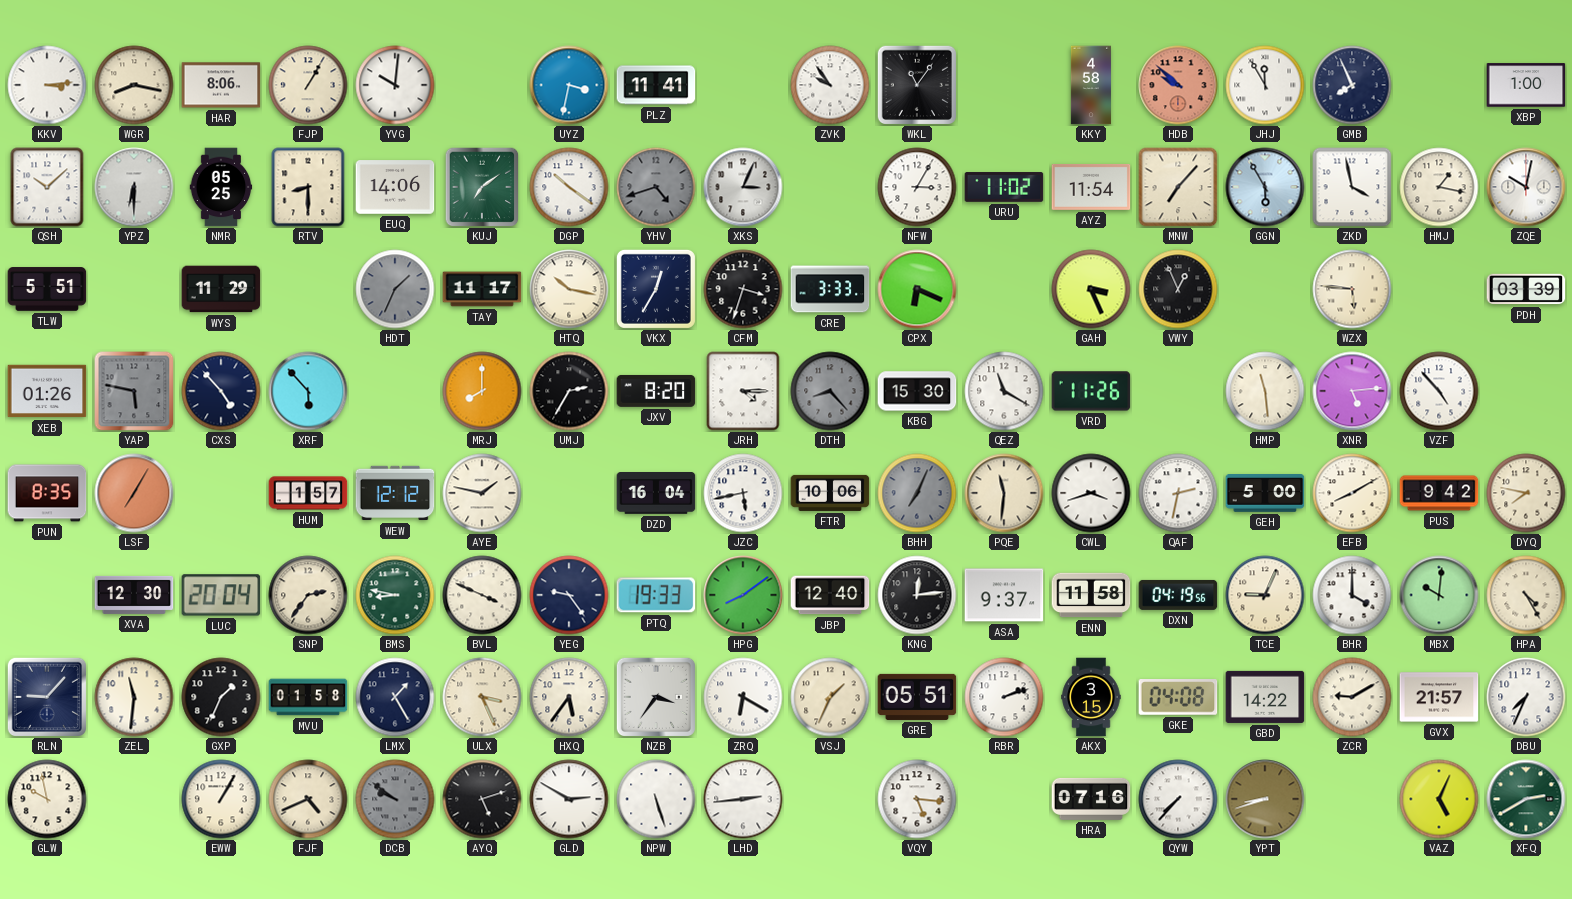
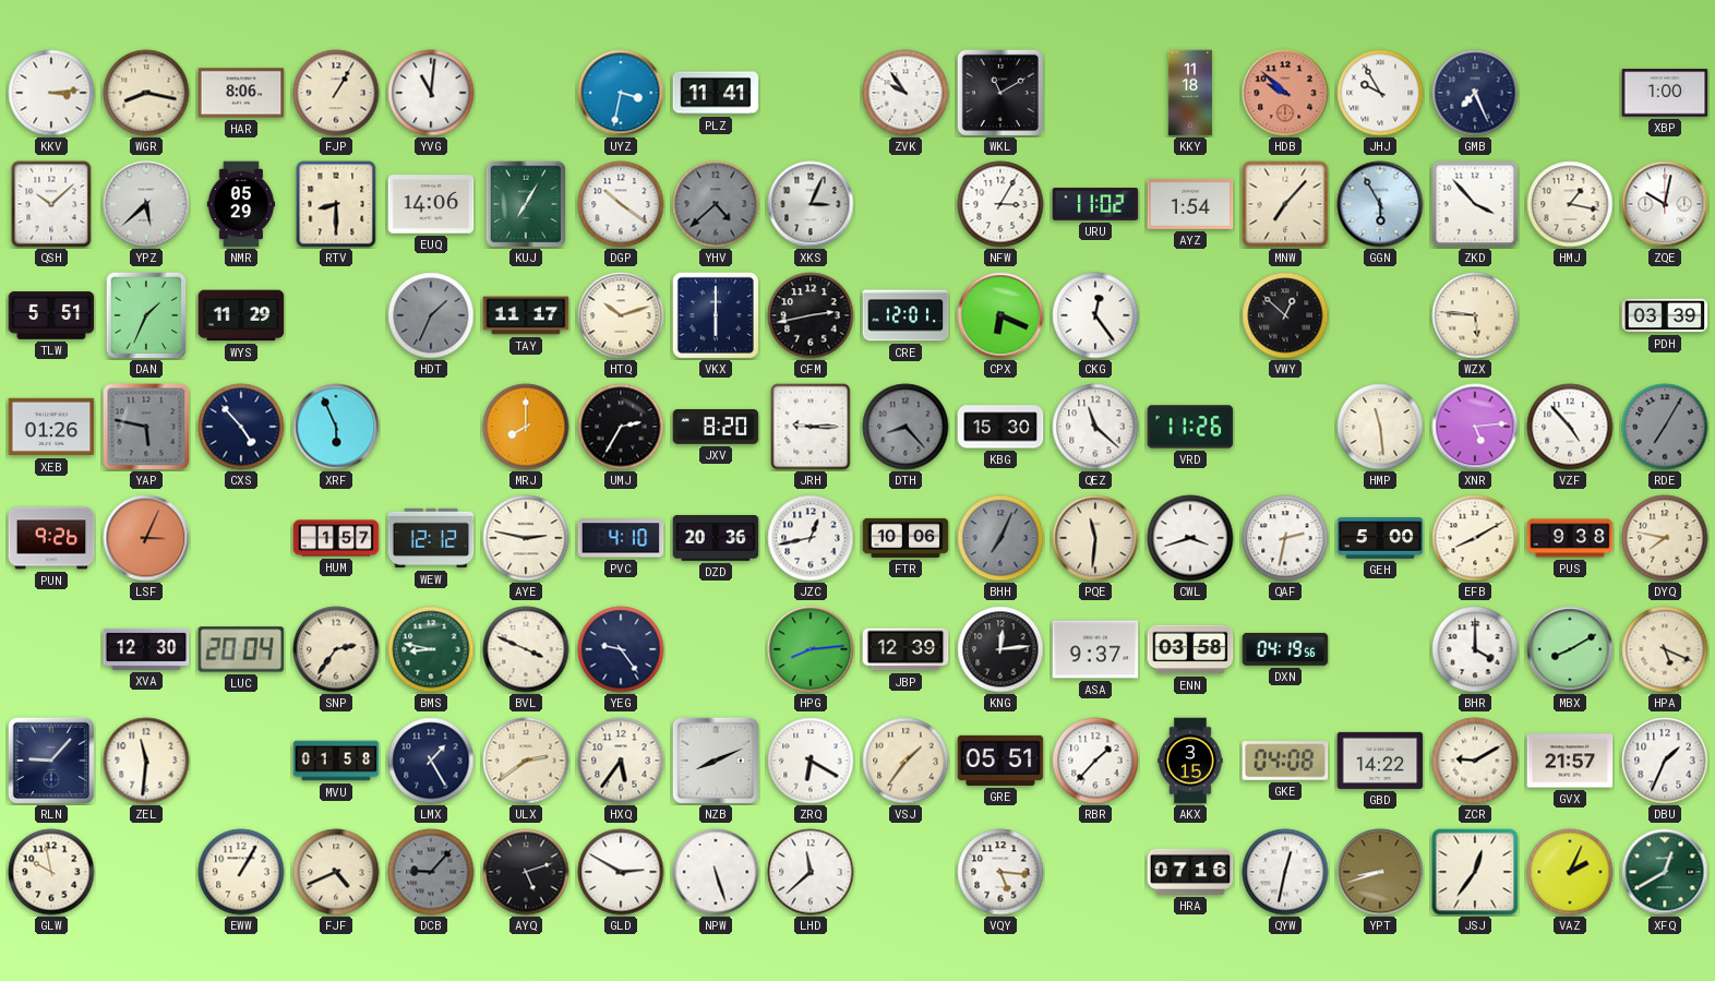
YVG: 10:01 -> 11:01
WKL: 11:06 -> 11:10
KKY: 4:58 -> 11:18
JHJ: 11:55 -> 9:55
GMB: 7:56 -> 7:26
YPZ: 6:30 -> 5:38
NMR: 05:25 -> 05:29
KUJ: 7:09 -> 7:05
YHV: 4:42 -> 4:38
AYZ: 11:54 -> 1:54
ZKD: 3:58 -> 3:53
DAN: none -> 1:34
HTQ: 10:17 -> 10:12
VKX: 12:35 -> 6:00
CFM: 3:33 -> 2:43
CRE: 3:33 -> 12:01
CKG: none -> 12:24
GAH: 3:26 -> none
VWY: 12:56 -> 12:52
XRF: 5:53 -> 5:56
JRH: 4:15 -> 9:15
QEZ: 11:20 -> 11:22
RDE: none -> 7:05
PUN: 8:35 -> 9:26
LSF: 7:05 -> 3:04
AYE: 1:47 -> 2:47
PVC: none -> 4:10
DZD: 16:04 -> 20:36
JZC: 5:43 -> 12:43
PUS: 9:42 -> 9:38
PTQ: 19:33 -> none
HPG: 8:09 -> 8:14
JBP: 12:40 -> 12:39
ENN: 11:58 -> 03:58
TCE: 9:04 -> none
MBX: 10:01 -> 8:10
HPA: 4:25 -> 5:19
GXP: 1:34 -> none
ULX: 3:26 -> 2:39
NZB: 3:36 -> 8:11
VSJ: 1:34 -> 1:36
RBR: 2:12 -> 1:37
DBU: 7:34 -> 1:34
DCB: 9:51 -> 9:07
LHD: 2:44 -> 11:38
QYW: 7:37 -> 12:32
JSJ: none -> 12:36
VAZ: 5:04 -> 2:04
XFQ: 2:40 -> 12:40
